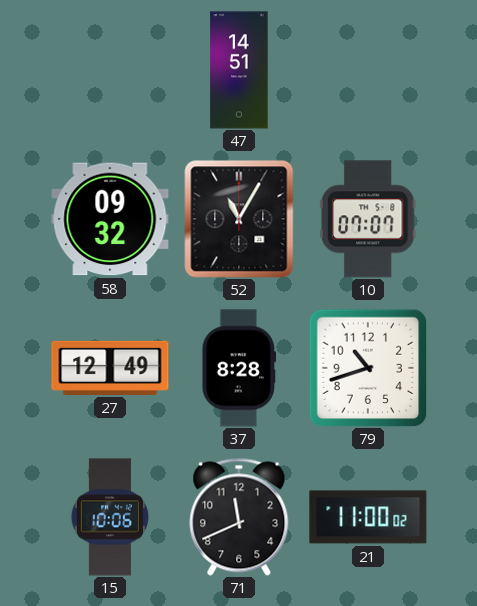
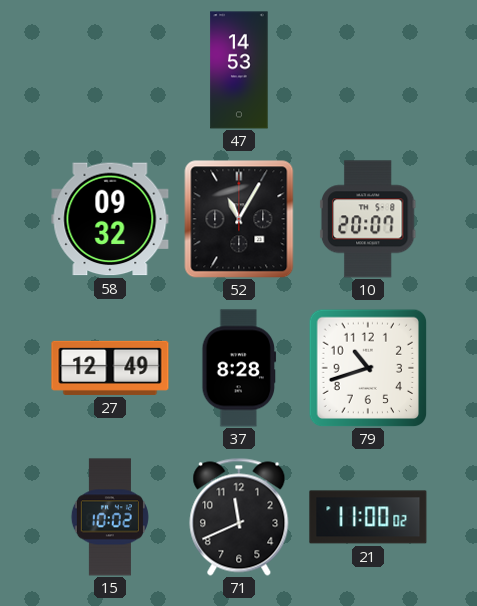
47: 14:51 -> 14:53
10: 07:07 -> 20:07
15: 10:06 -> 10:02
